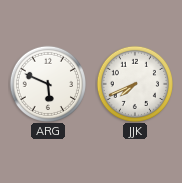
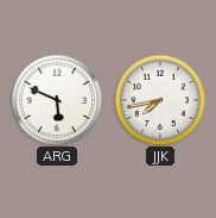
JJK: 7:41 -> 7:43
